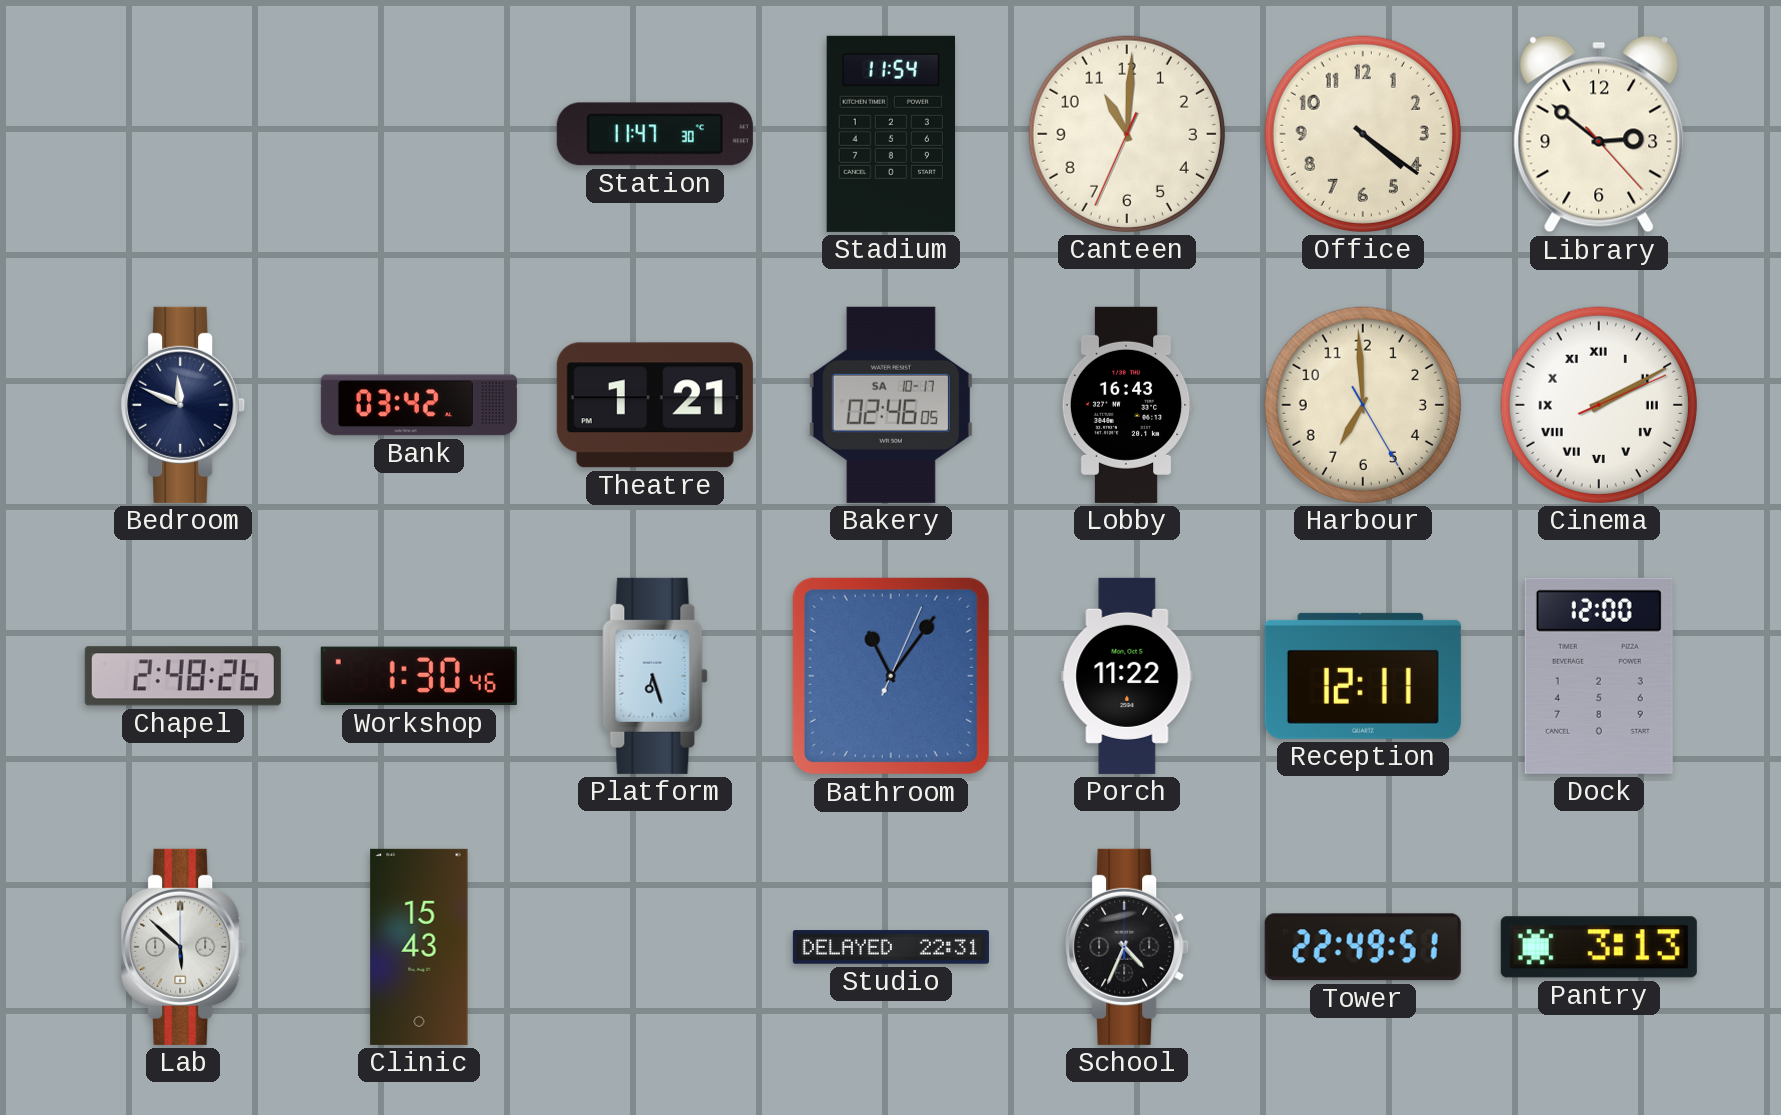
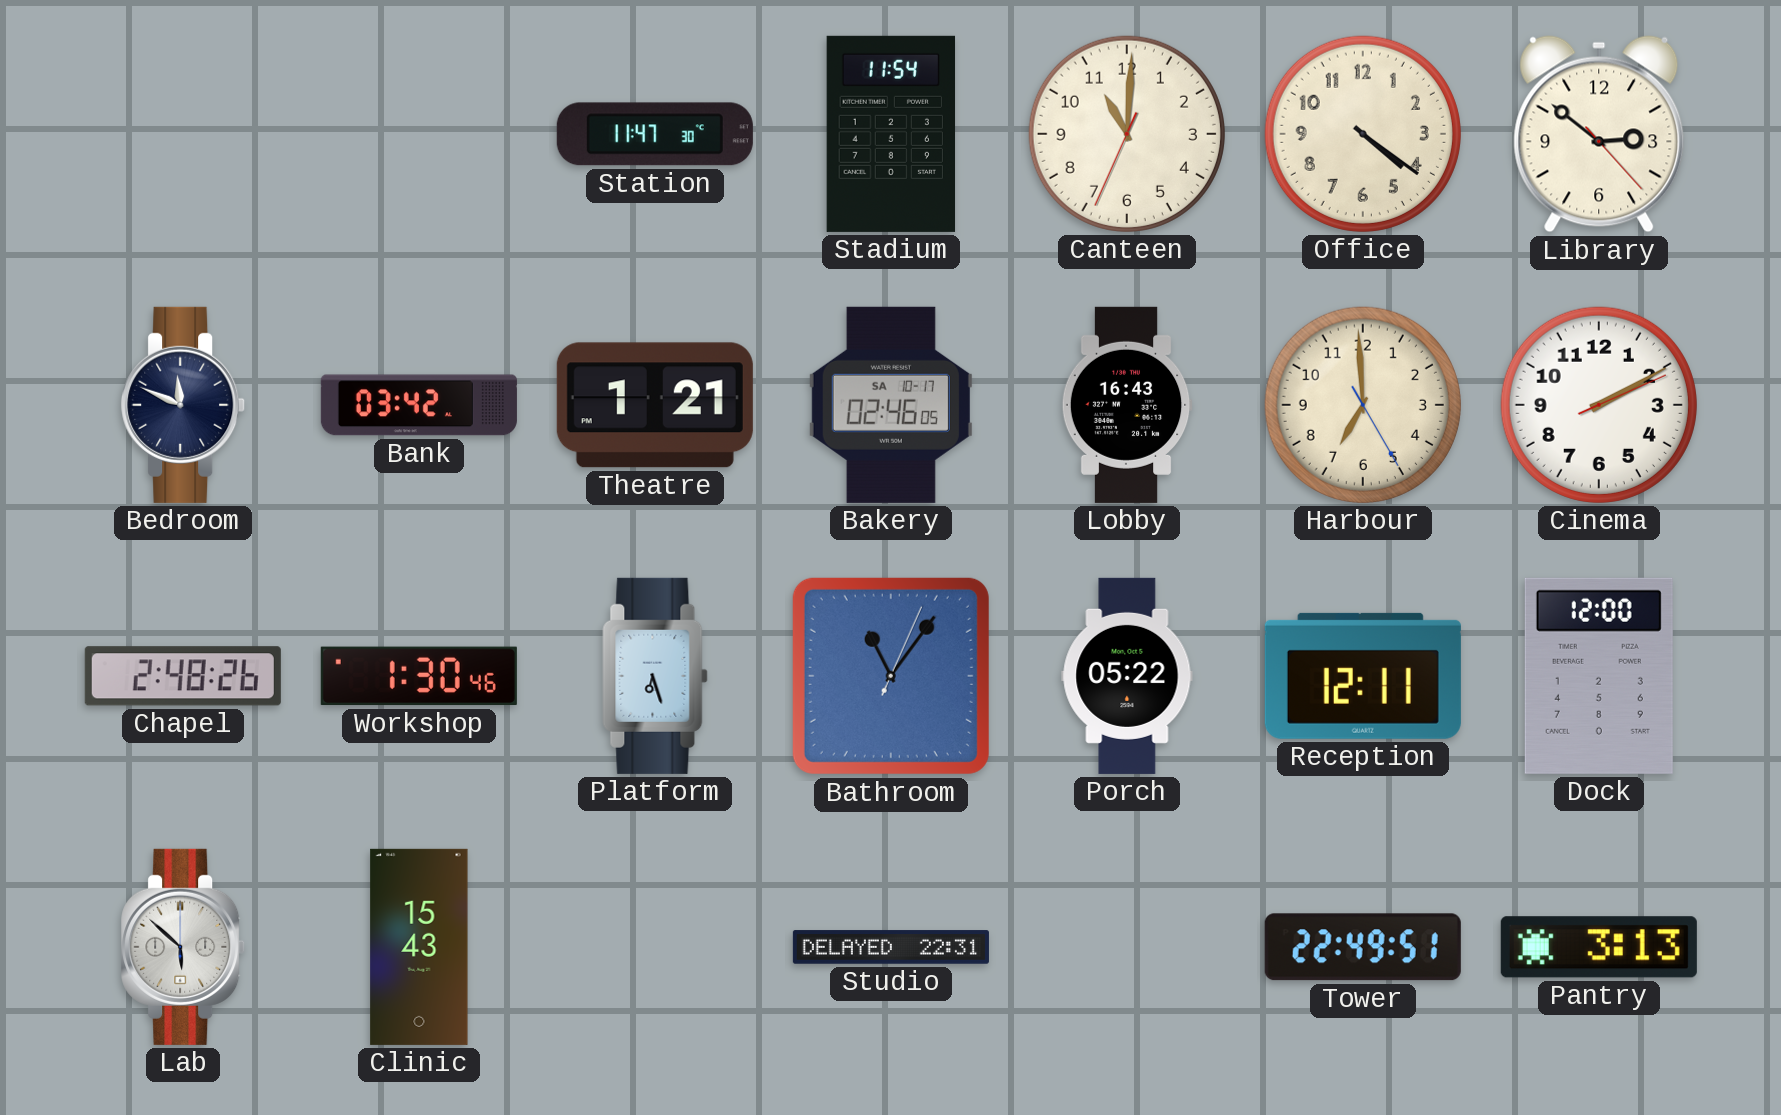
Cinema numerals: Roman -> Arabic
Porch: 11:22 -> 05:22
School: 4:34 -> none
